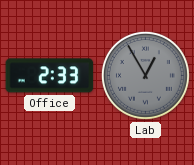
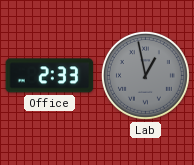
Lab: 12:55 -> 12:58
